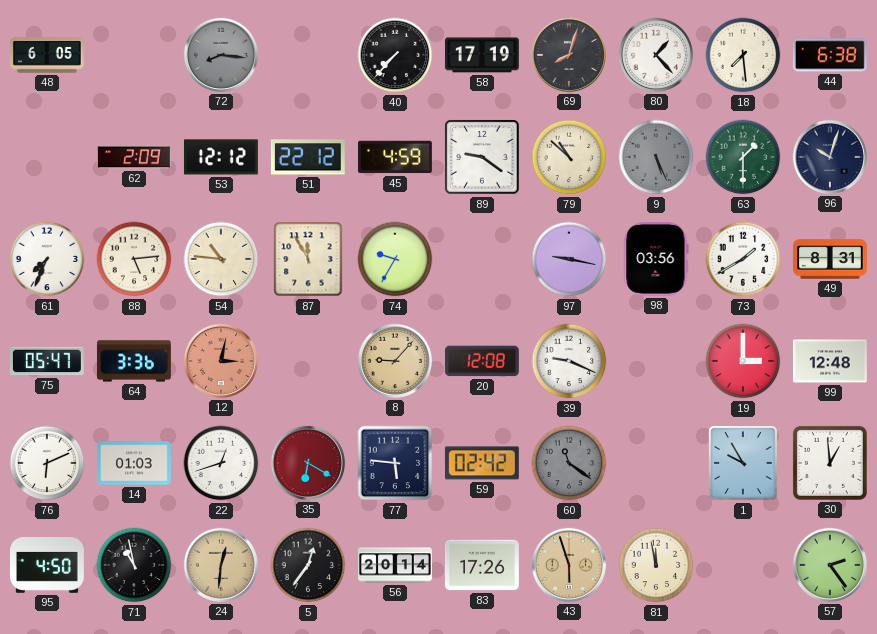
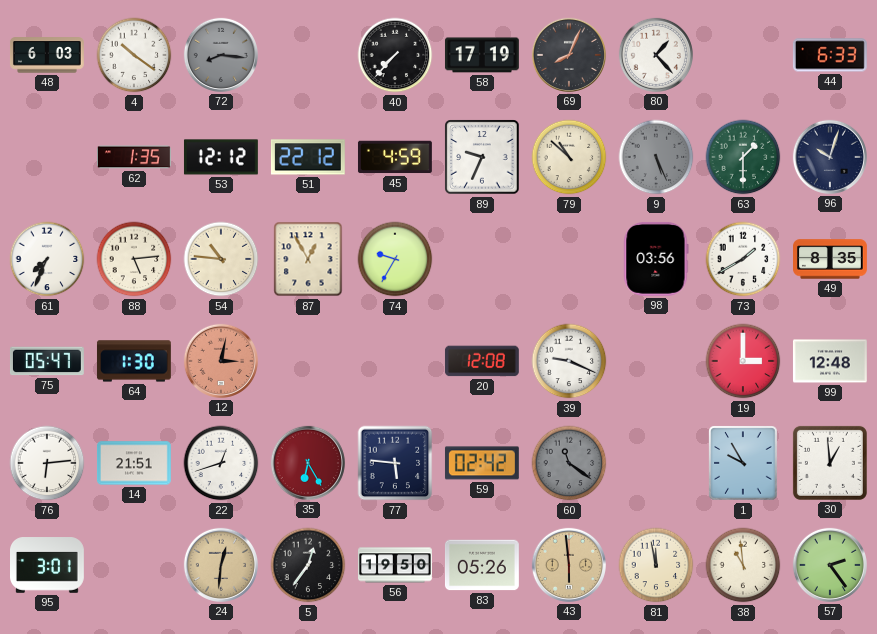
48: 6:05 -> 6:03
4: none -> 10:21
69: 8:03 -> 8:04
18: 7:29 -> none
44: 6:38 -> 6:33
62: 2:09 -> 1:35
89: 9:21 -> 9:34
87: 11:55 -> 12:55
97: 9:17 -> none
49: 8:31 -> 8:35
64: 3:36 -> 1:30
8: 9:07 -> none
76: 6:11 -> 6:14
14: 01:03 -> 21:51
35: 6:20 -> 6:25
95: 4:50 -> 3:01
71: 10:58 -> none
56: 20:14 -> 19:50
83: 17:26 -> 05:26
43: 5:57 -> 5:59
38: none -> 10:59
